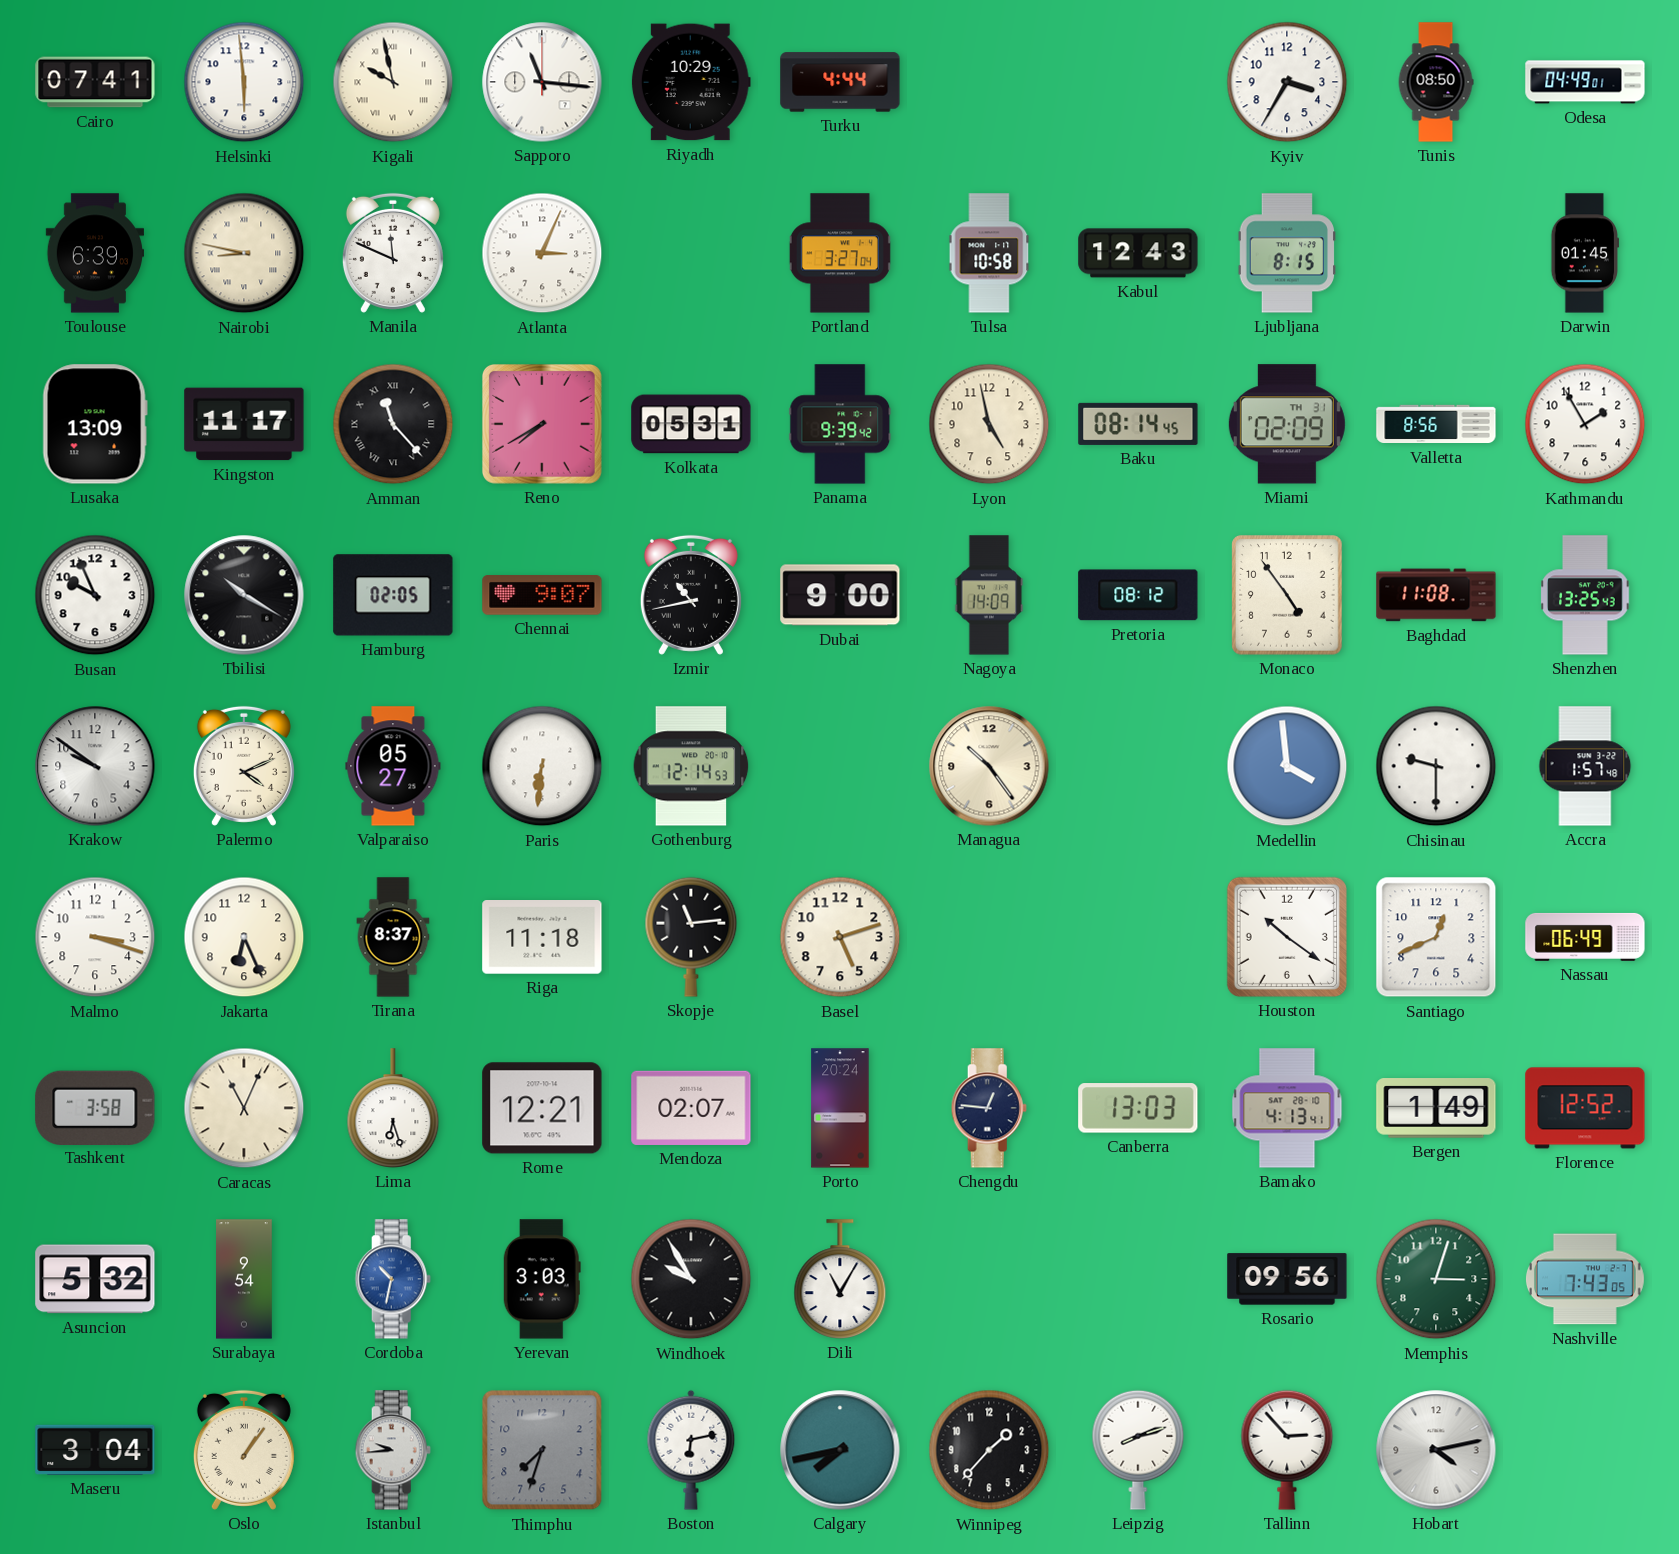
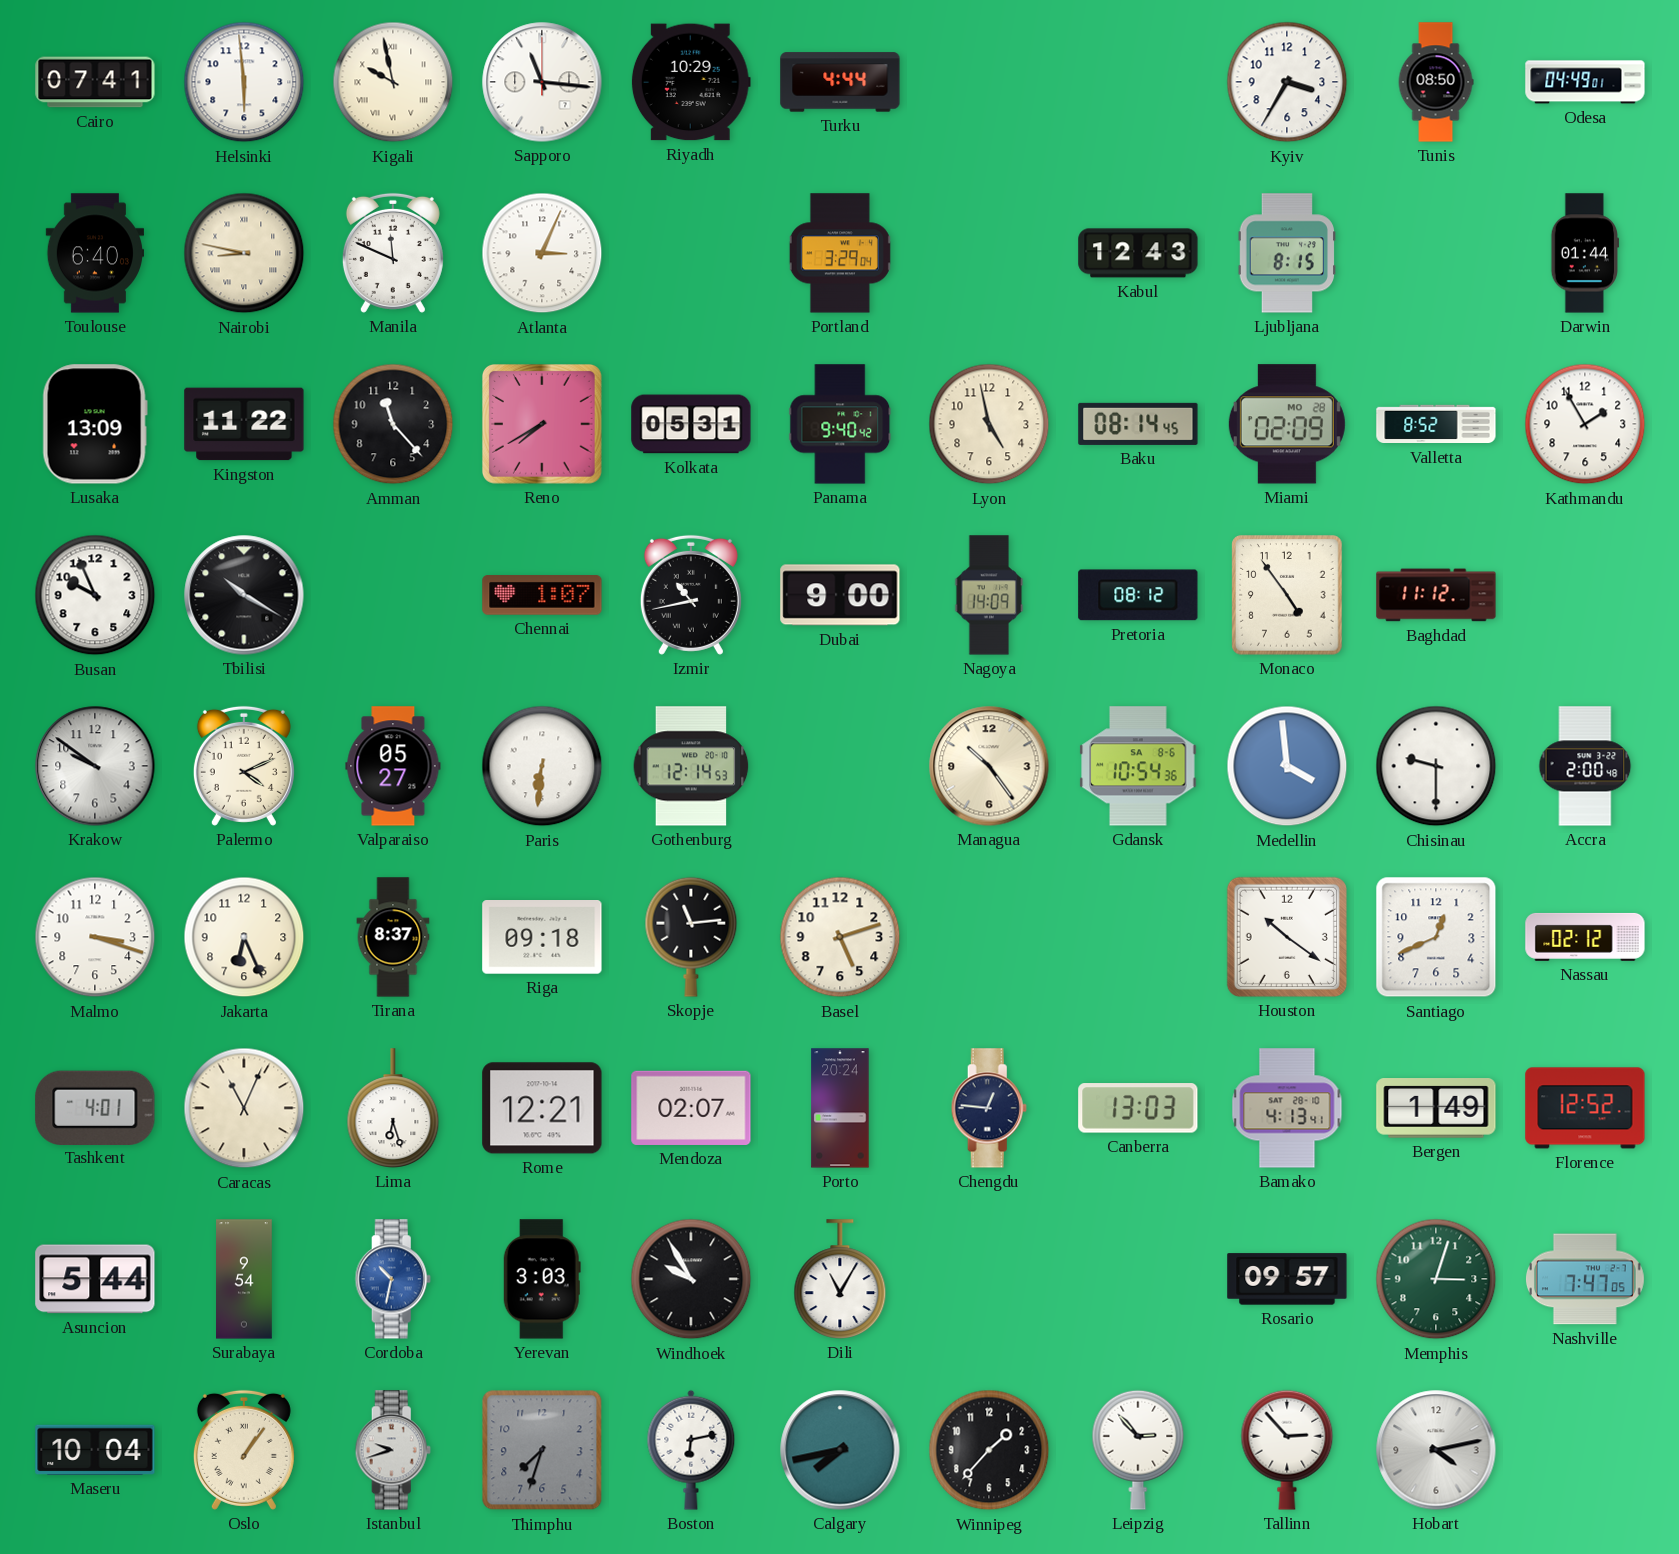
Toulouse: 6:39 -> 6:40
Portland: 3:27 -> 3:29
Tulsa: 10:58 -> none
Darwin: 01:45 -> 01:44
Kingston: 11:17 -> 11:22
Amman numerals: Roman -> Arabic
Panama: 9:39 -> 9:40
Miami date: TH 31 -> MO 28
Valletta: 8:56 -> 8:52
Hamburg: 02:05 -> none
Chennai: 9:07 -> 1:07
Baghdad: 11:08 -> 11:12
Shenzhen: 13:25 -> none
Gdansk: none -> 10:54
Accra: 1:57 -> 2:00
Riga: 11:18 -> 09:18
Nassau: 06:49 -> 02:12
Tashkent: 3:58 -> 4:01
Asuncion: 5:32 -> 5:44
Rosario: 09:56 -> 09:57
Nashville: 7:43 -> 7:47
Maseru: 3:04 -> 10:04
Istanbul: 9:44 -> 9:42
Leipzig: 8:12 -> 2:53
